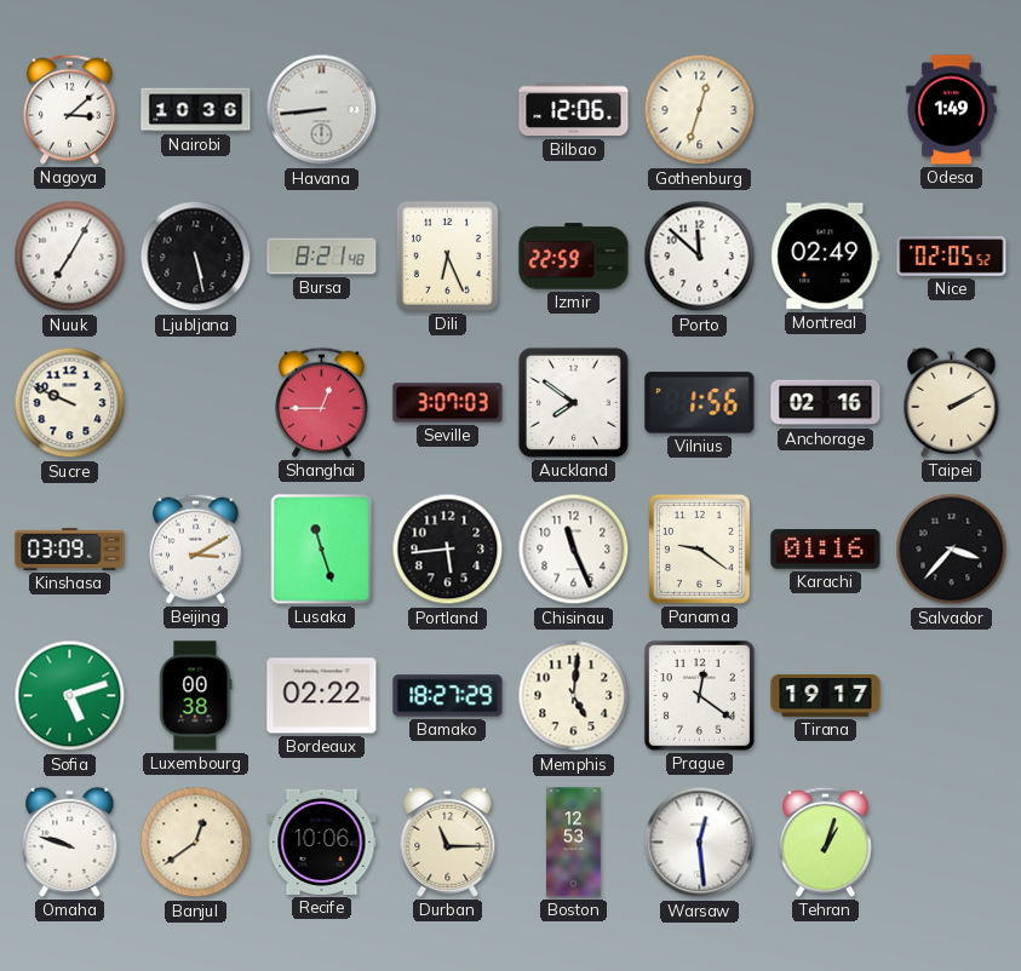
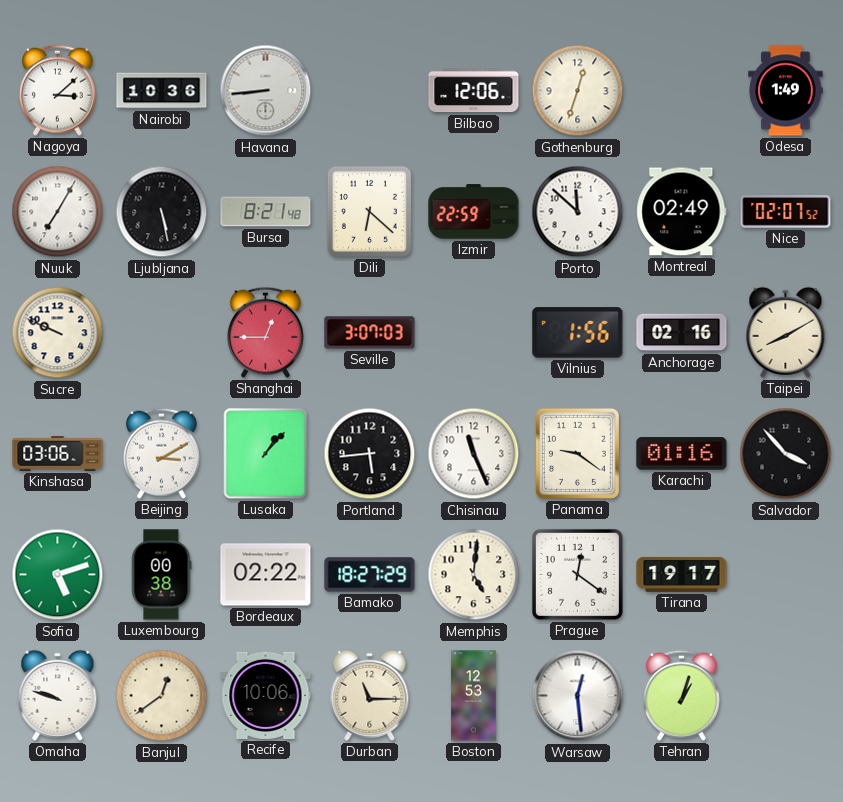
Dili: 6:26 -> 6:22
Nice: 02:05 -> 02:07
Auckland: 7:51 -> none
Taipei: 2:10 -> 8:10
Kinshasa: 03:09 -> 03:06
Lusaka: 11:27 -> 1:07
Salvador: 3:37 -> 3:53
